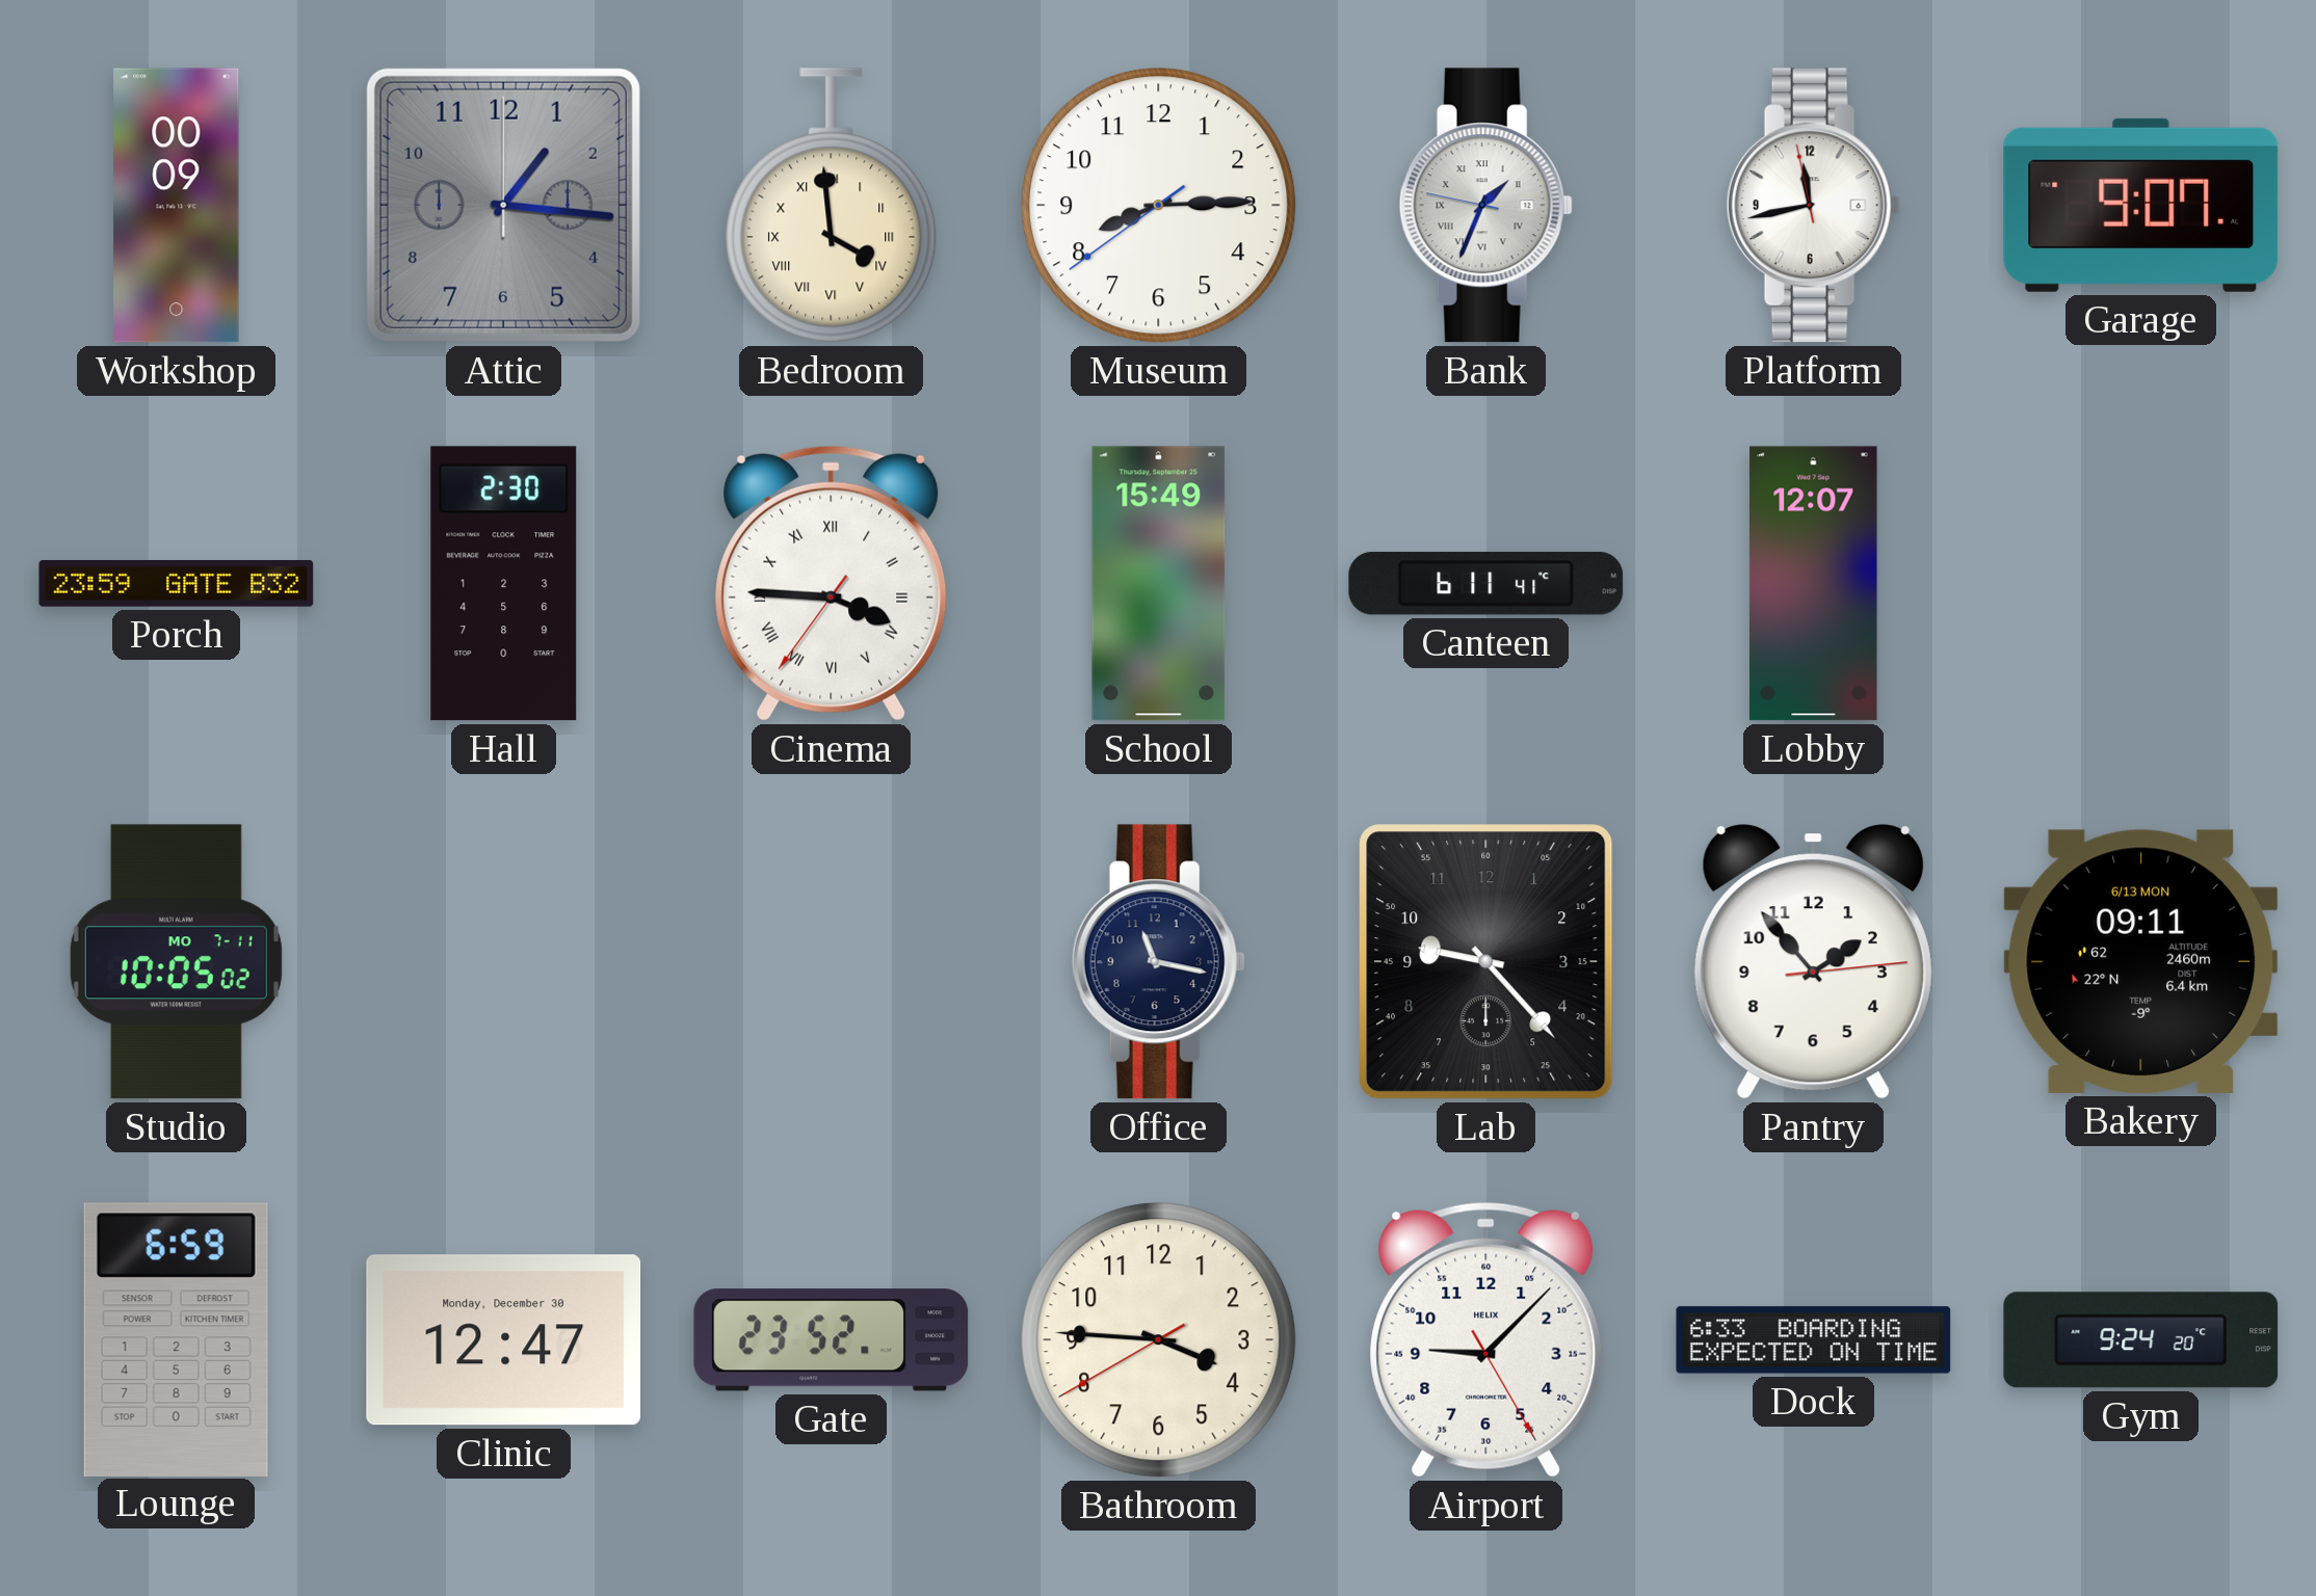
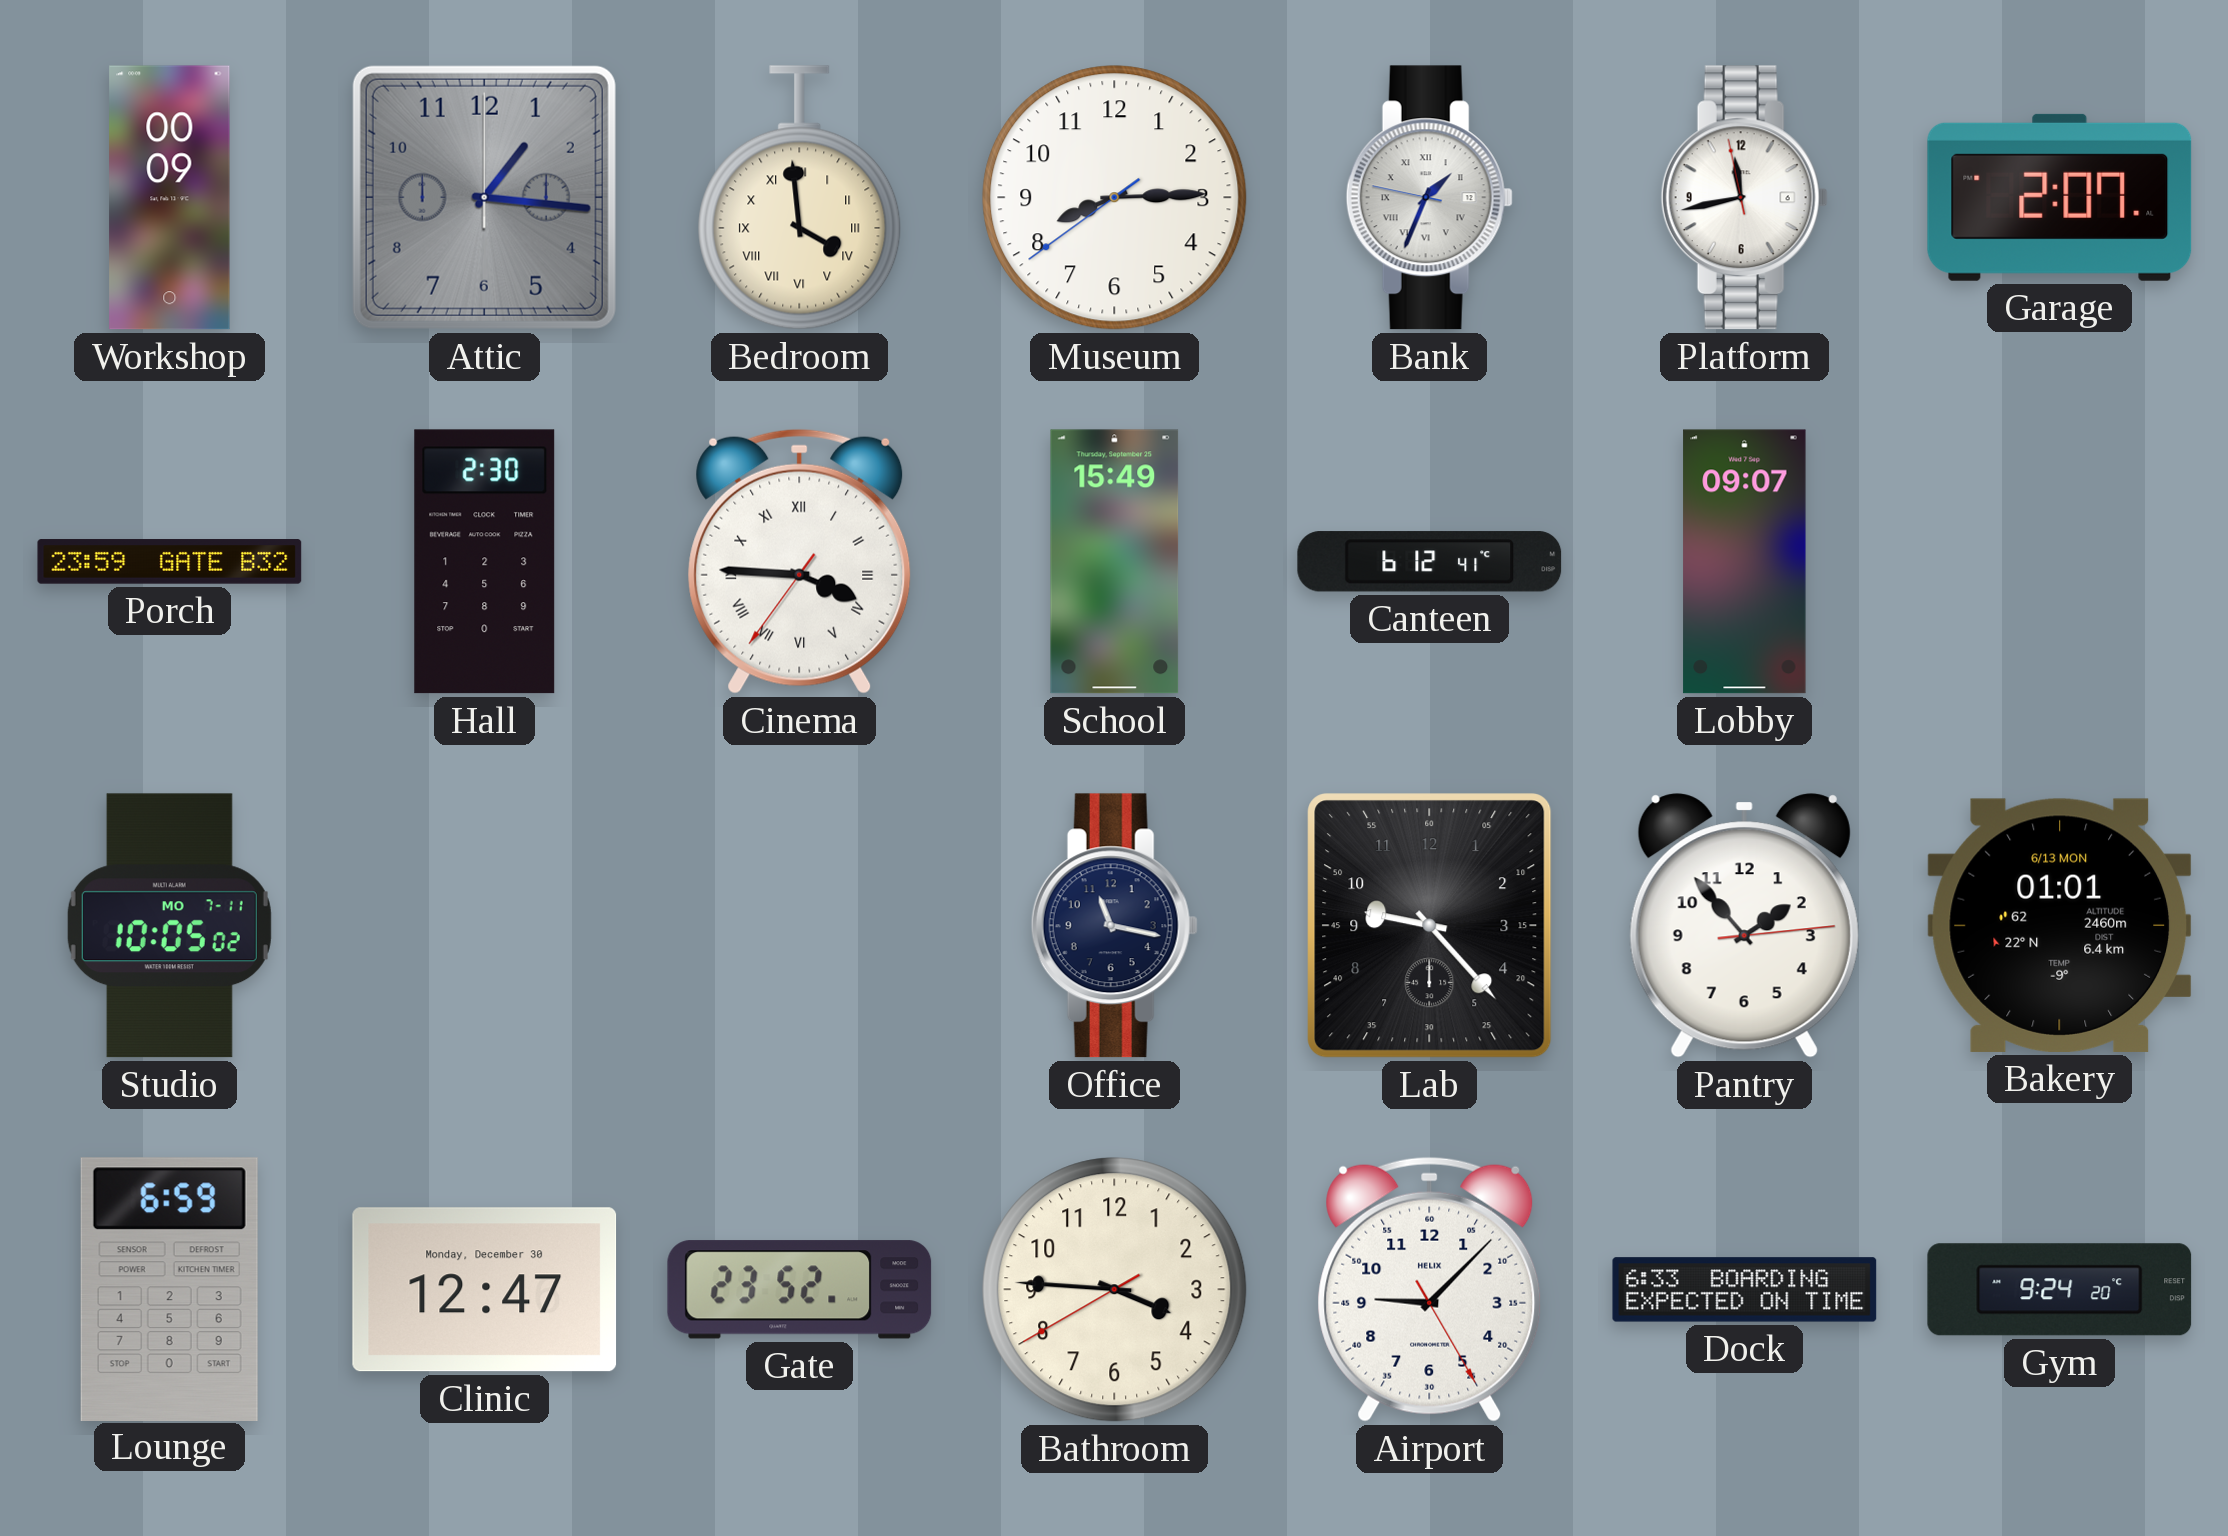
Garage: 9:07 -> 2:07
Canteen: 6:11 -> 6:12
Lobby: 12:07 -> 09:07
Bakery: 09:11 -> 01:01
